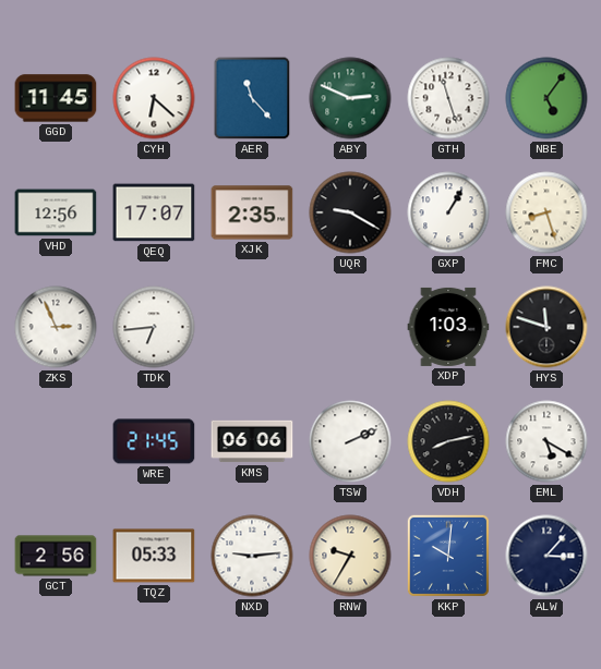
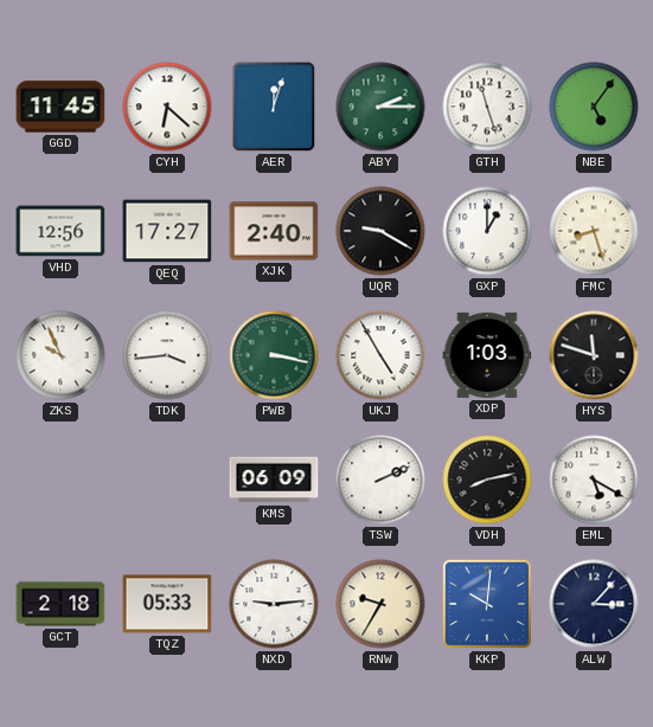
AER: 11:23 -> 12:03
ABY: 2:49 -> 2:15
QEQ: 17:07 -> 17:27
XJK: 2:35 -> 2:40
GXP: 1:05 -> 1:00
ZKS: 2:56 -> 9:56
TDK: 6:44 -> 3:44
PWB: none -> 3:17
UKJ: none -> 4:55
WRE: 21:45 -> none
KMS: 06:06 -> 06:09
GCT: 2:56 -> 2:18
